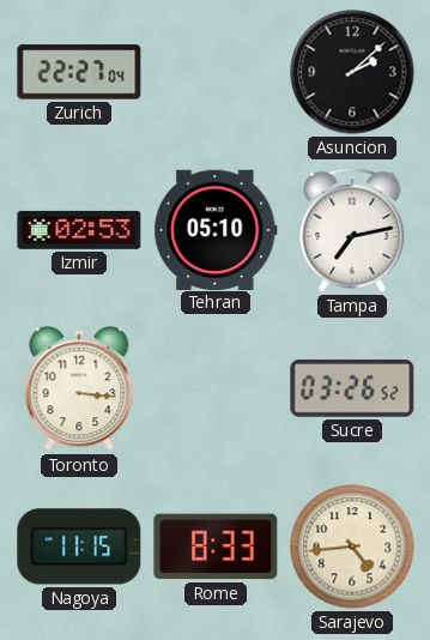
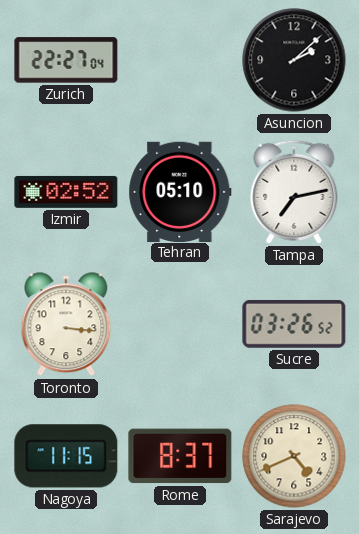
Izmir: 02:53 -> 02:52
Rome: 8:33 -> 8:37
Sarajevo: 4:44 -> 4:41
